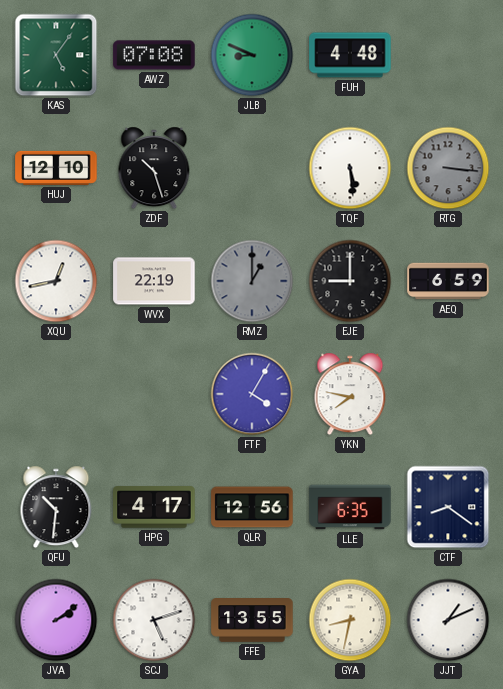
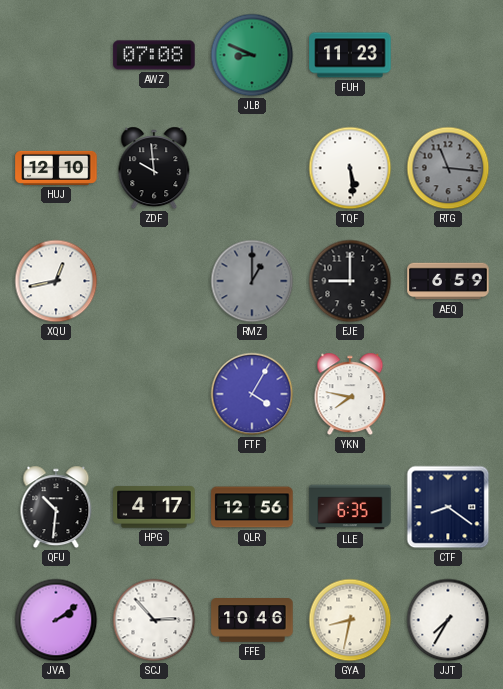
KAS: 5:06 -> none
FUH: 4:48 -> 11:23
ZDF: 10:27 -> 9:59
RTG: 3:16 -> 11:16
WVX: 22:19 -> none
SCJ: 5:12 -> 2:53
FFE: 13:55 -> 10:46
JJT: 1:11 -> 7:35
